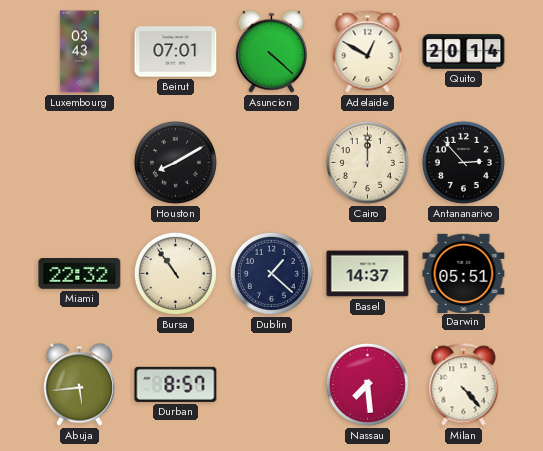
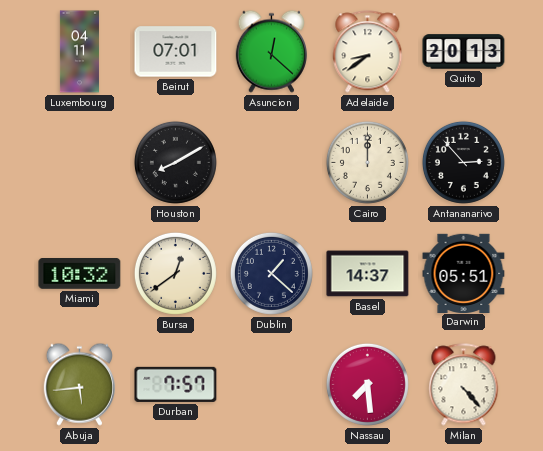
Luxembourg: 03:43 -> 04:11
Asuncion: 4:22 -> 12:22
Adelaide: 12:50 -> 8:39
Quito: 20:14 -> 20:13
Miami: 22:32 -> 10:32
Bursa: 10:54 -> 12:39
Durban: 8:57 -> 7:57
